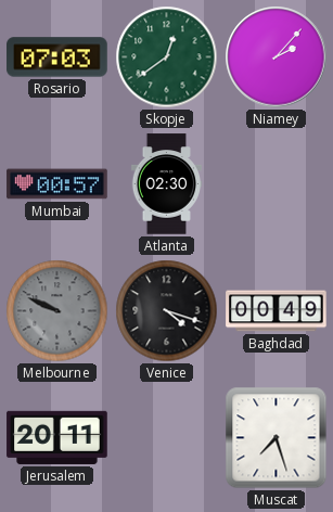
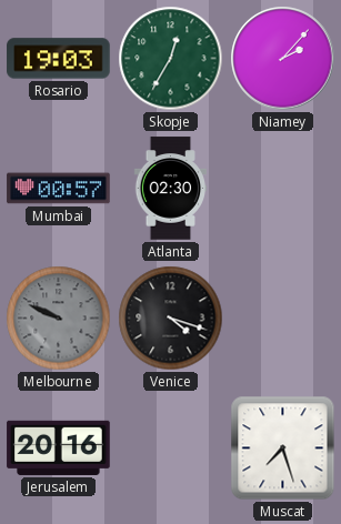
Rosario: 07:03 -> 19:03
Skopje: 12:39 -> 12:35
Baghdad: 00:49 -> none
Jerusalem: 20:11 -> 20:16
